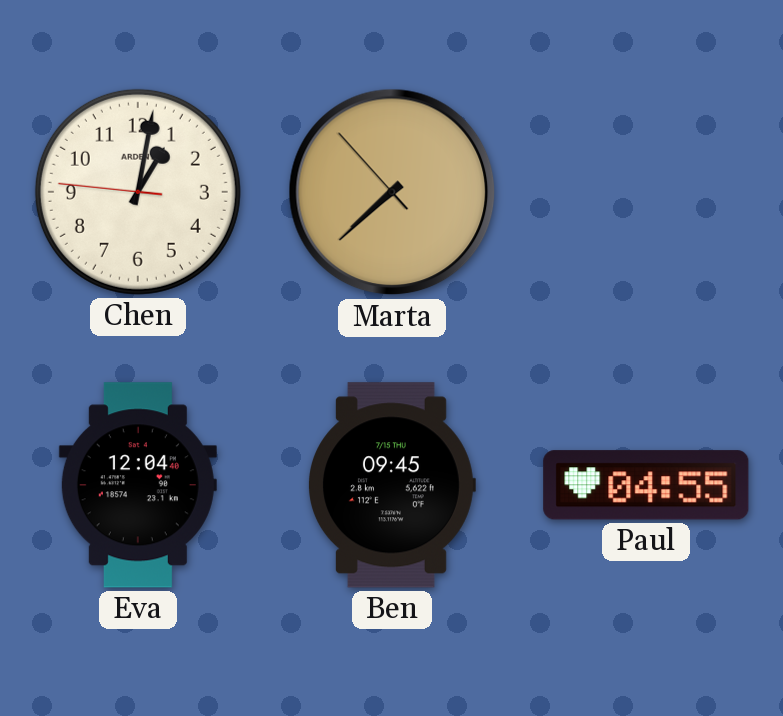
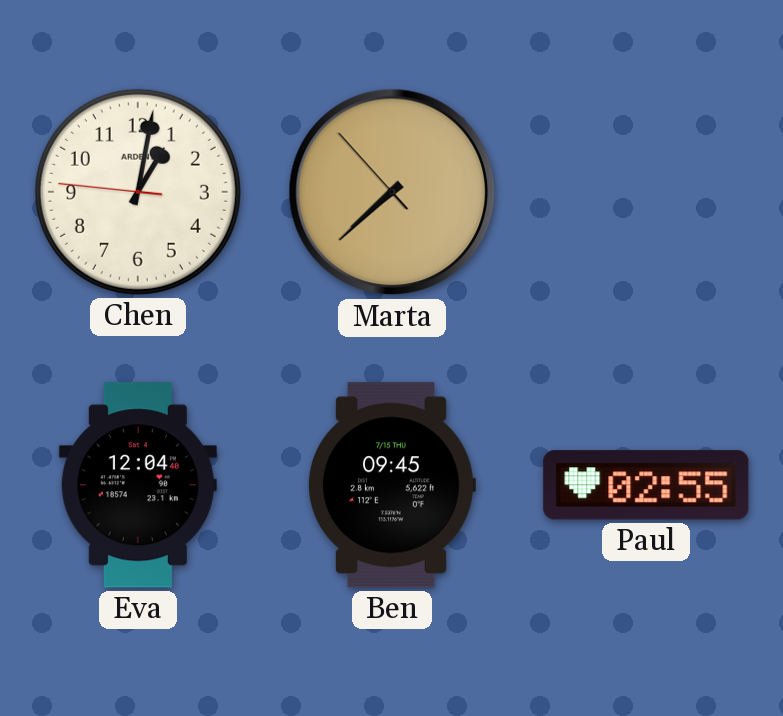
Paul: 04:55 -> 02:55
